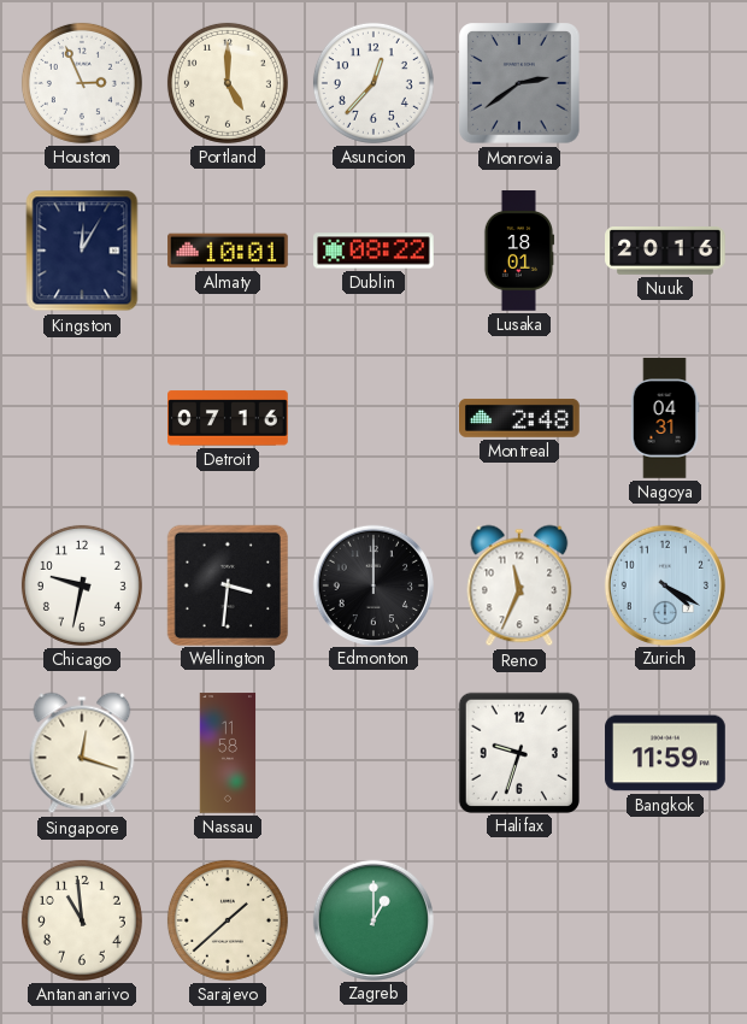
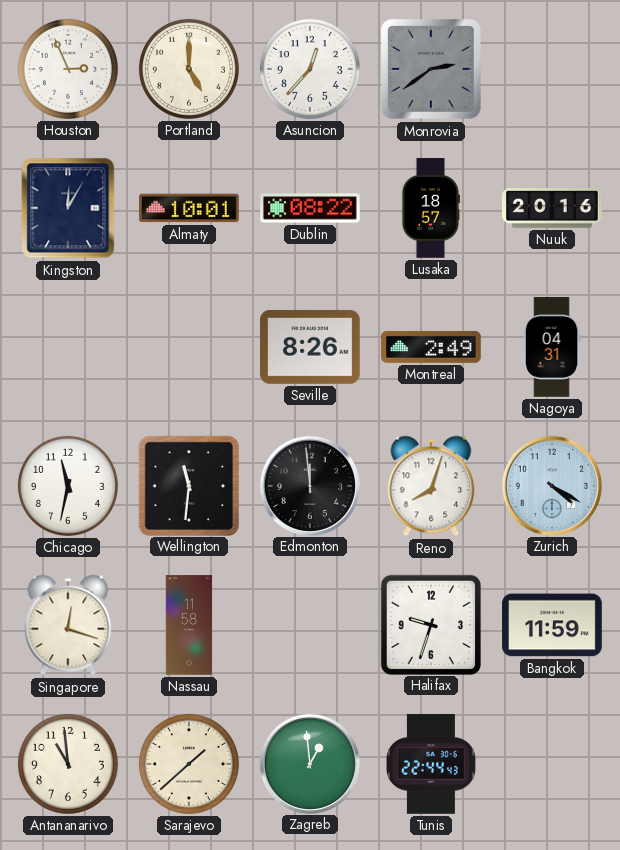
Lusaka: 18:01 -> 18:57
Detroit: 07:16 -> none
Seville: none -> 8:26
Montreal: 2:48 -> 2:49
Chicago: 9:32 -> 11:32
Wellington: 3:31 -> 11:31
Edmonton: 12:00 -> 11:59
Reno: 11:34 -> 8:03
Zagreb: 1:00 -> 12:59
Tunis: none -> 22:44
